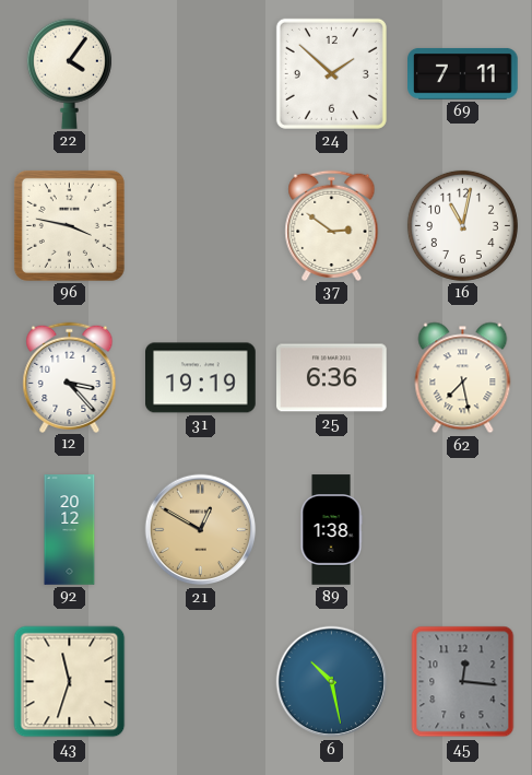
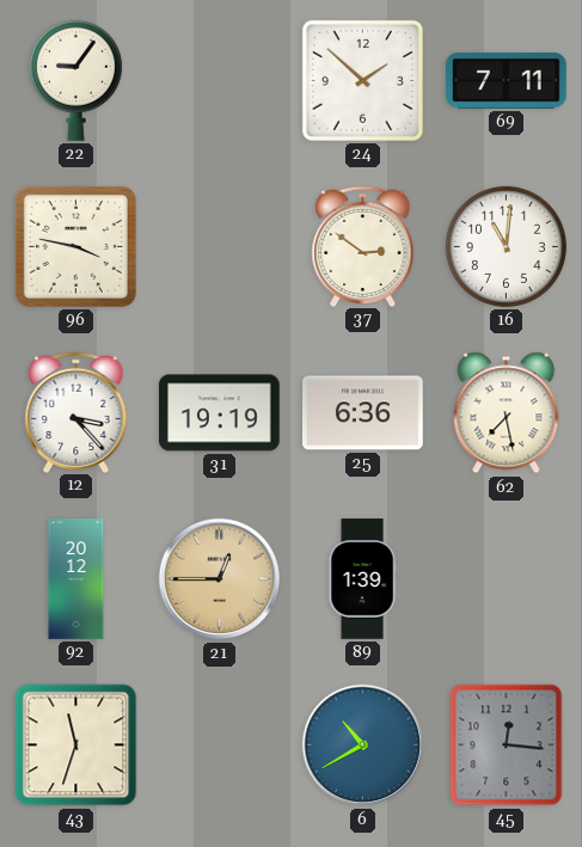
22: 4:06 -> 9:06
16: 11:02 -> 11:01
21: 12:50 -> 12:45
89: 1:38 -> 1:39
6: 10:28 -> 10:40
